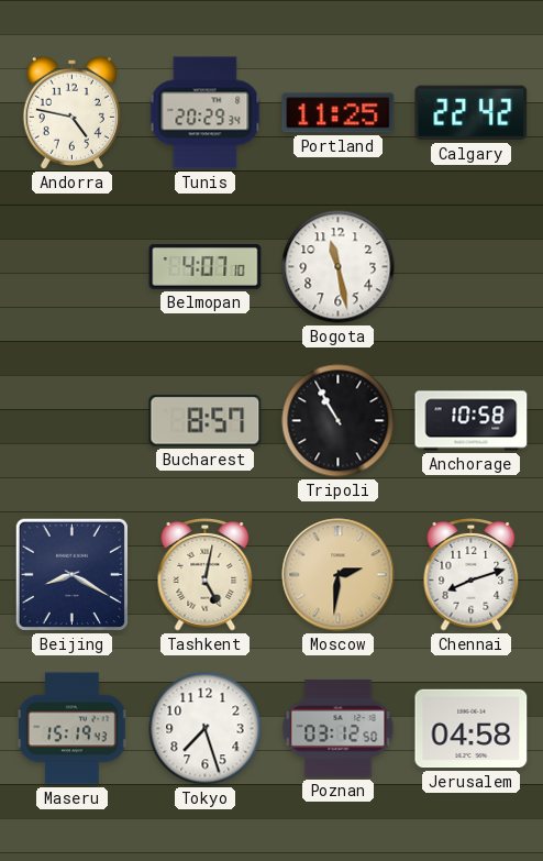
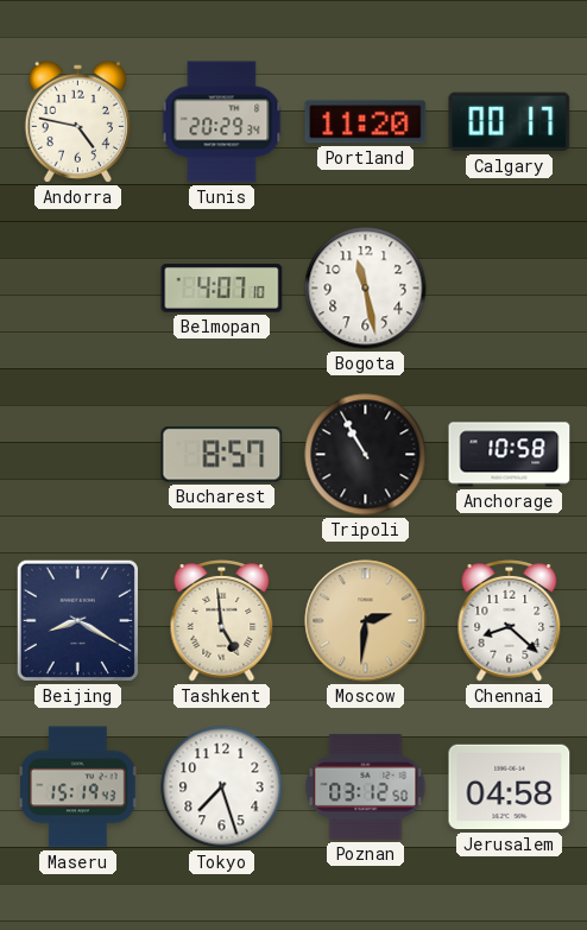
Portland: 11:25 -> 11:20
Calgary: 22:42 -> 00:17
Tashkent: 5:02 -> 4:59
Chennai: 8:12 -> 8:22
